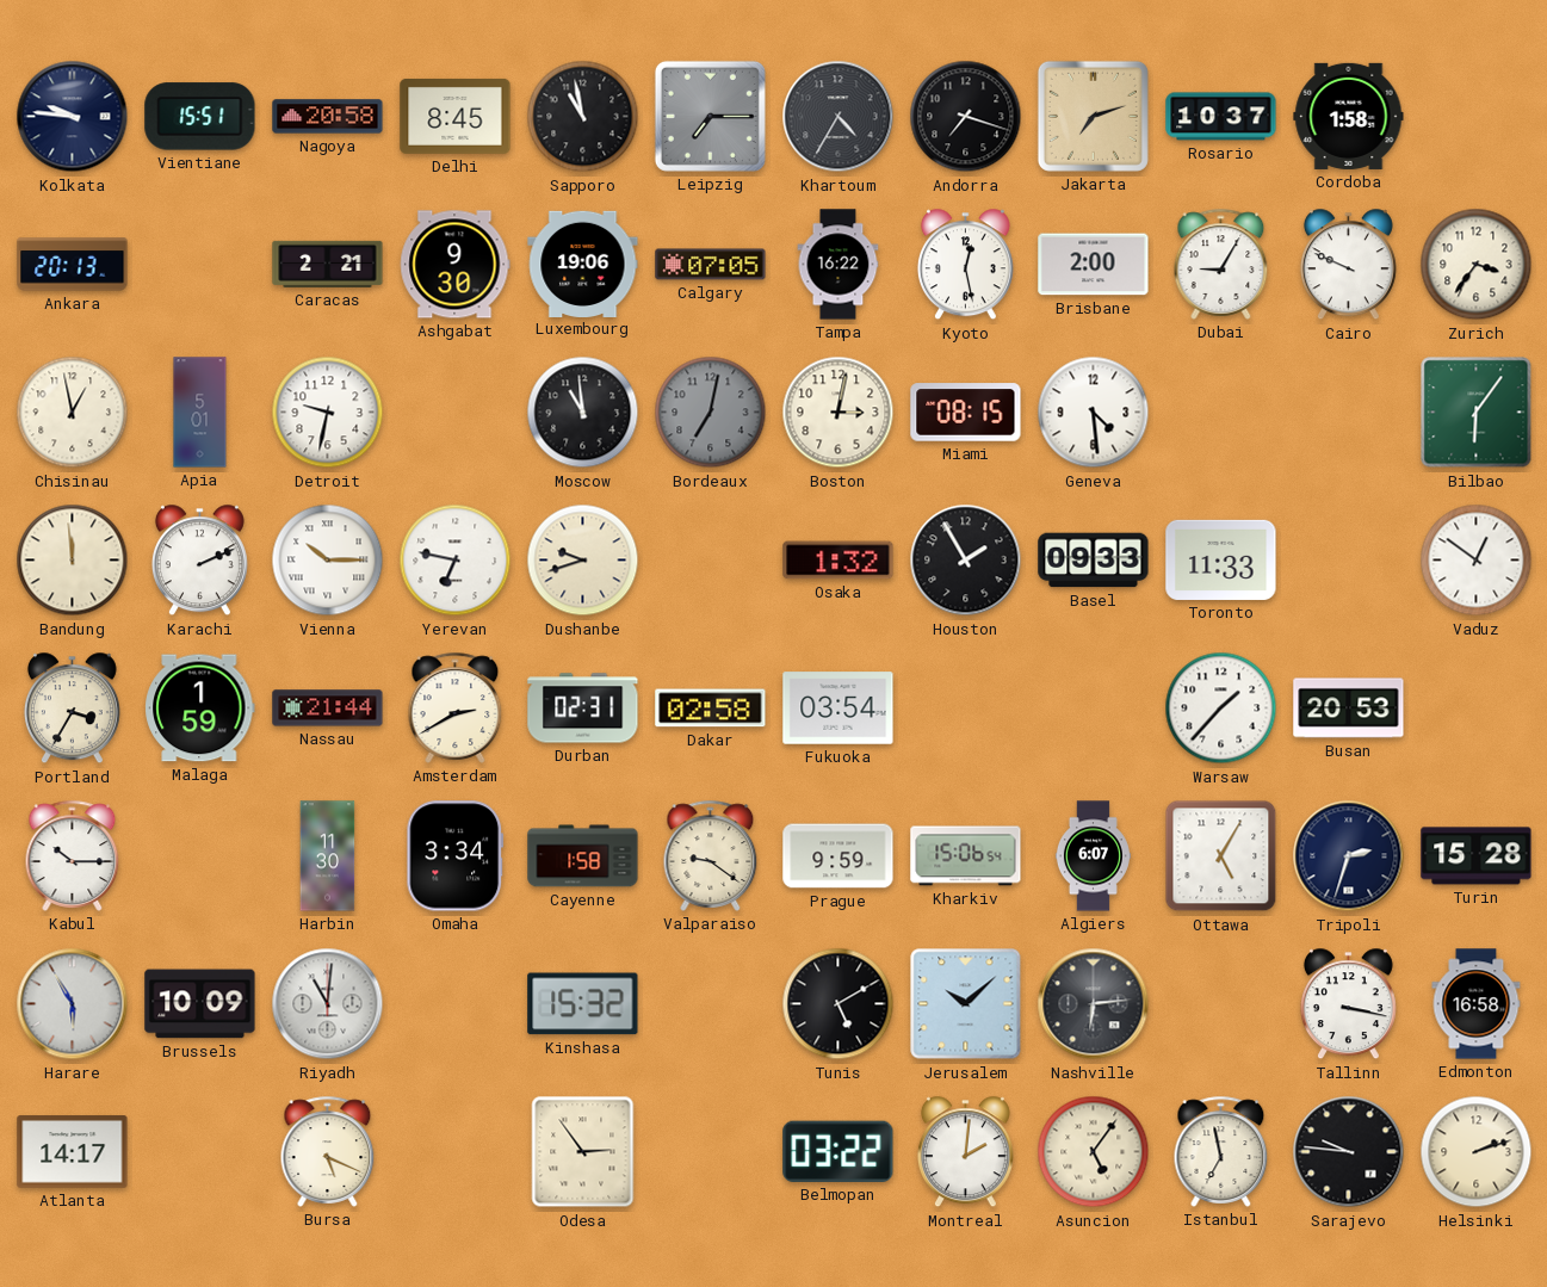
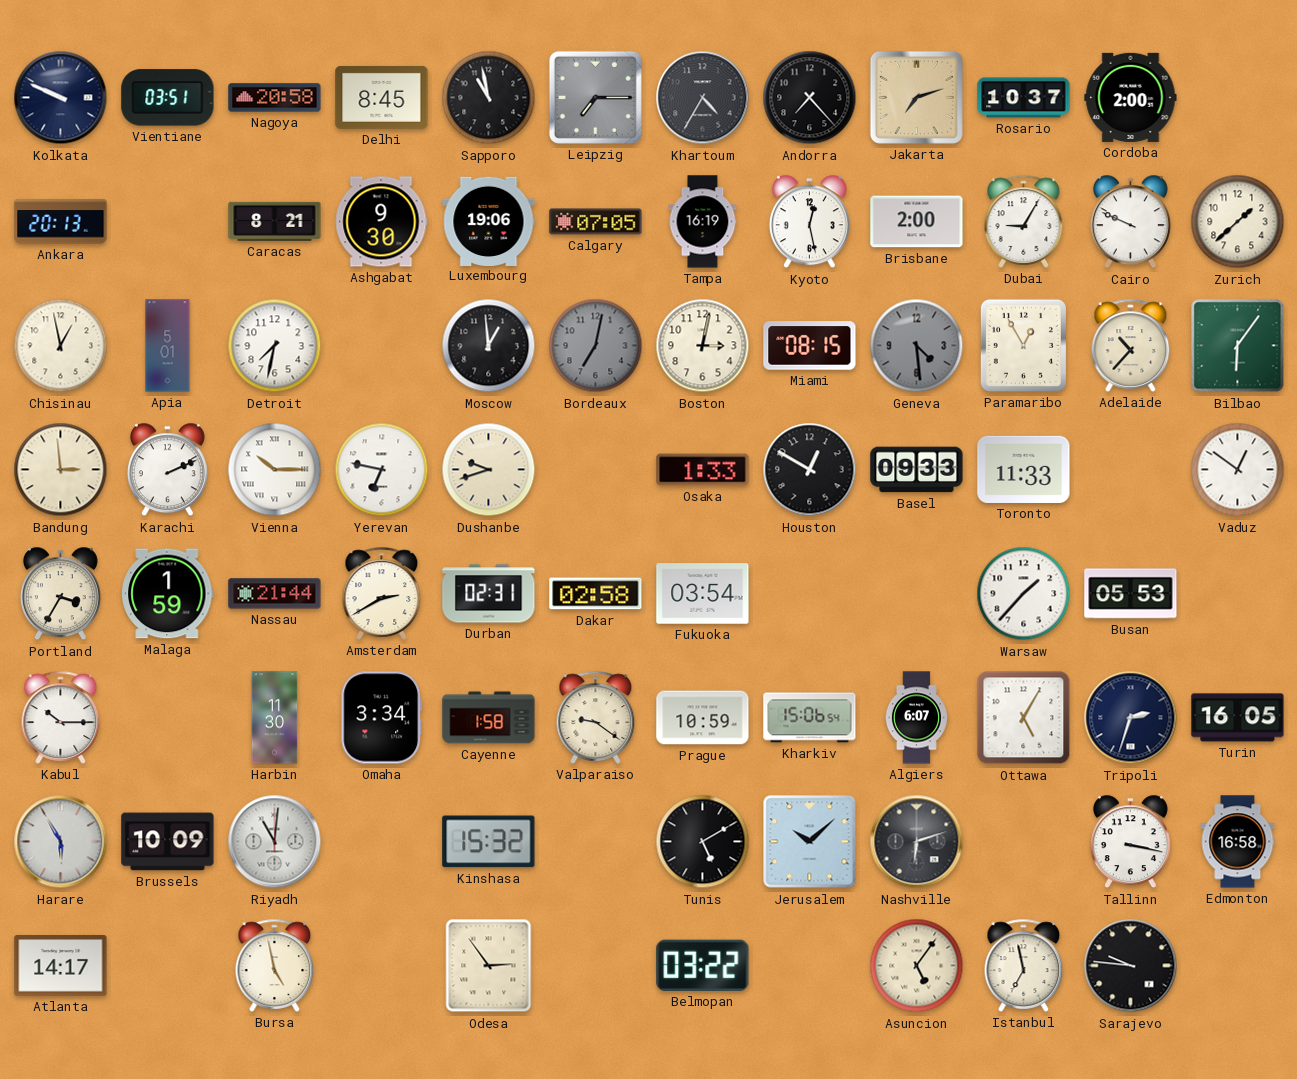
Kolkata: 9:46 -> 9:49
Vientiane: 15:51 -> 03:51
Andorra: 7:18 -> 7:23
Cordoba: 1:58 -> 2:00
Caracas: 2:21 -> 8:21
Tampa: 16:22 -> 16:19
Zurich: 3:36 -> 1:38
Detroit: 9:32 -> 7:32
Moscow: 10:59 -> 12:59
Geneva dial: white -> grey
Paramaribo: none -> 12:55
Adelaide: none -> 10:37
Bandung: 11:59 -> 2:59
Osaka: 1:32 -> 1:33
Houston: 1:55 -> 12:50
Busan: 20:53 -> 05:53
Prague: 9:59 -> 10:59
Turin: 15:28 -> 16:05
Nashville: 6:14 -> 6:12
Bursa: 5:19 -> 4:58
Montreal: 2:01 -> none
Helsinki: 2:12 -> none
